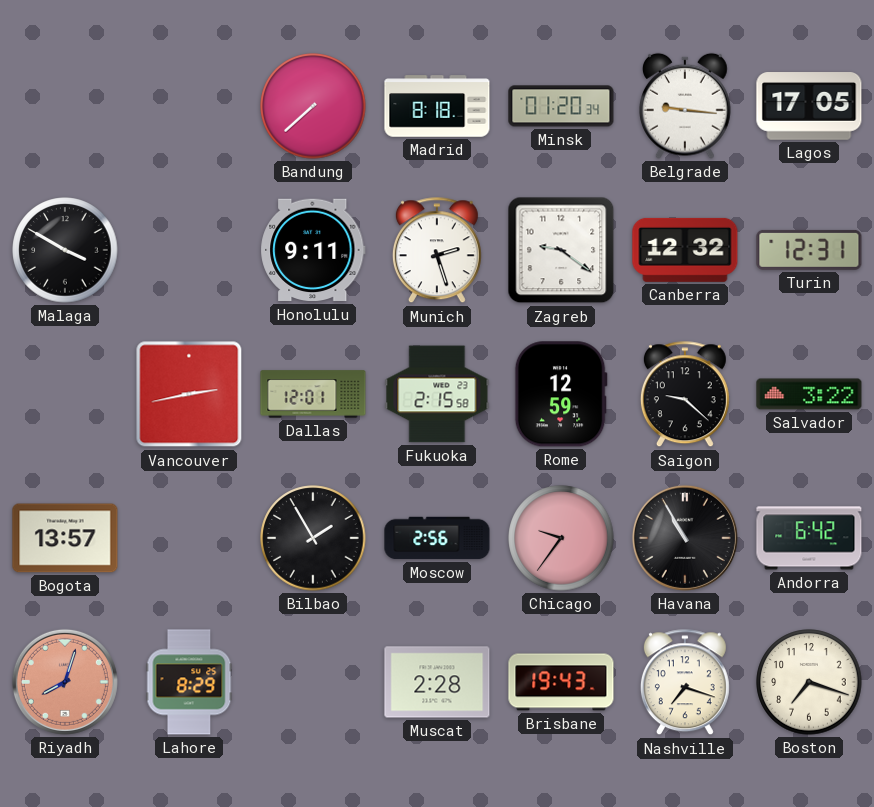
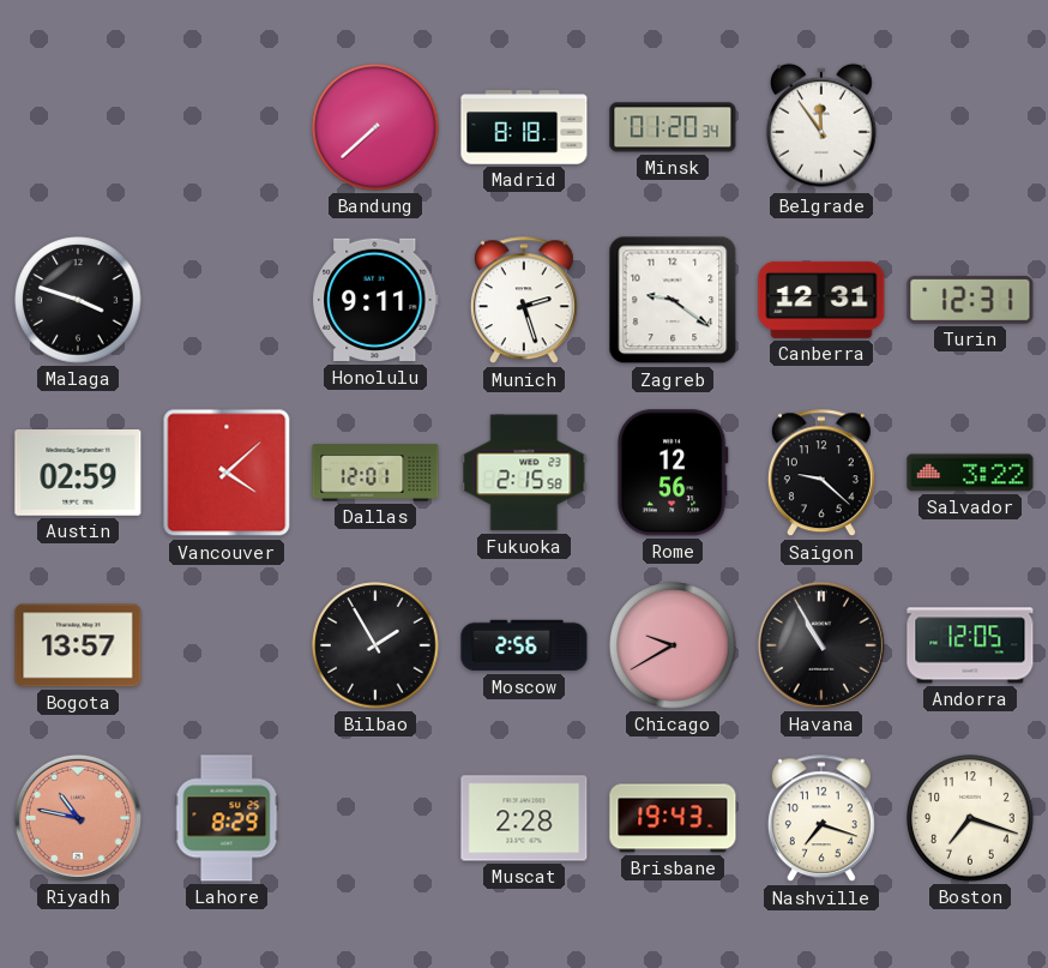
Belgrade: 9:16 -> 11:54
Lagos: 17:05 -> none
Malaga: 3:50 -> 3:48
Canberra: 12:32 -> 12:31
Austin: none -> 02:59
Vancouver: 2:43 -> 4:08
Rome: 12:59 -> 12:56
Chicago: 9:36 -> 9:40
Andorra: 6:42 -> 12:05
Riyadh: 8:03 -> 10:47
